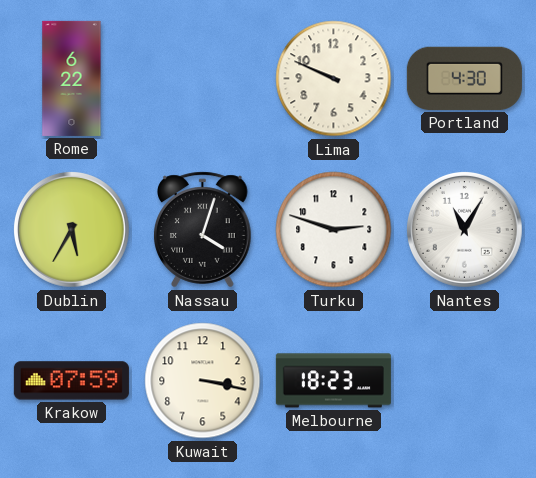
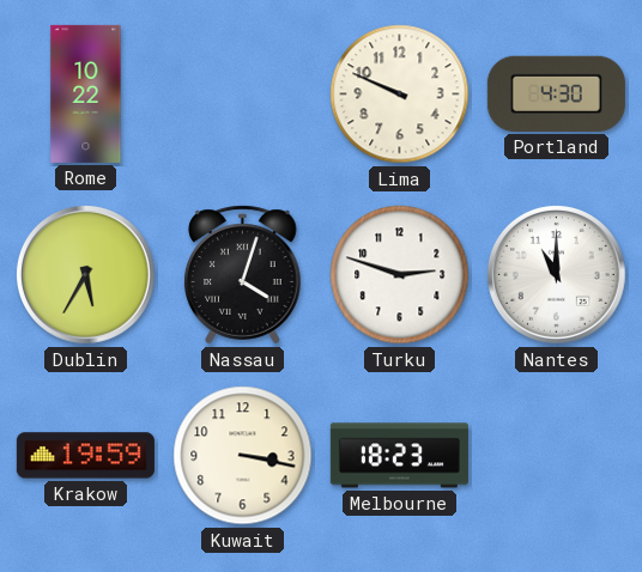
Rome: 6:22 -> 10:22
Nantes: 11:05 -> 11:00
Krakow: 07:59 -> 19:59
